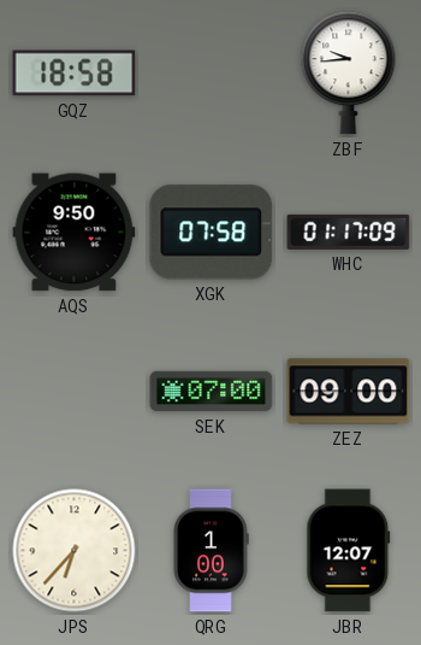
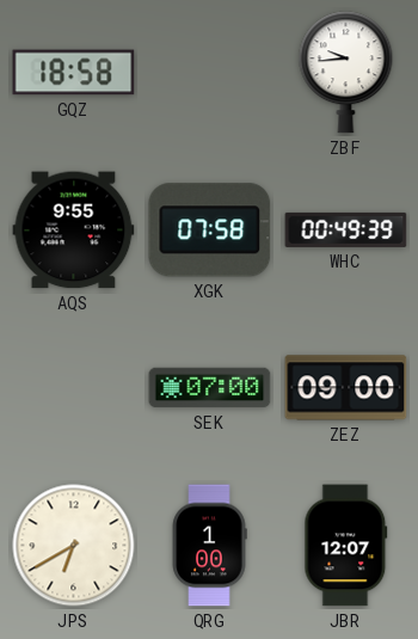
AQS: 9:50 -> 9:55
WHC: 01:17 -> 00:49
JPS: 6:37 -> 6:40
